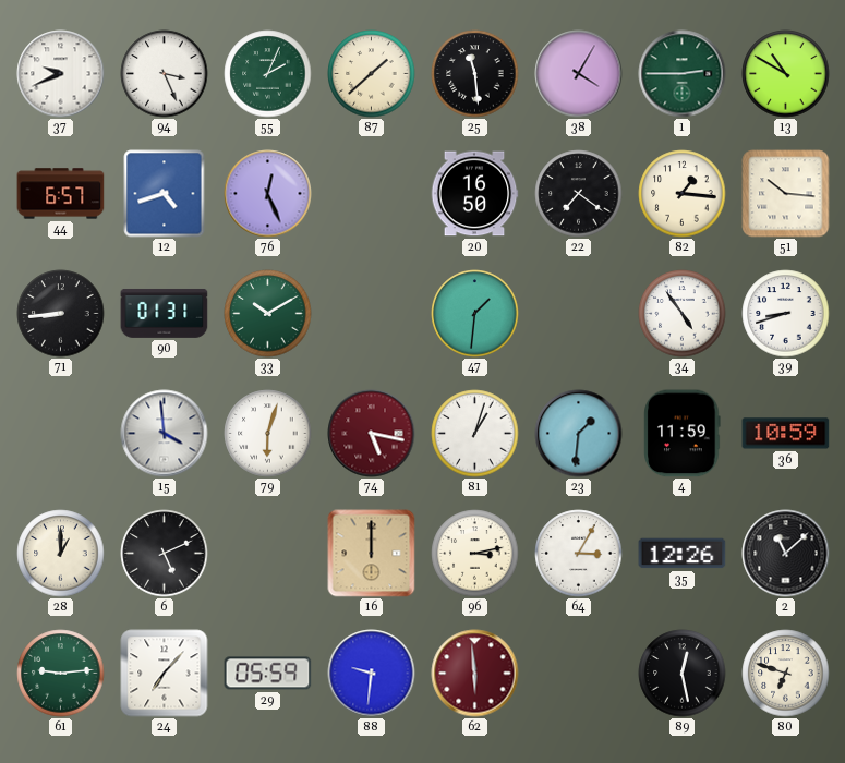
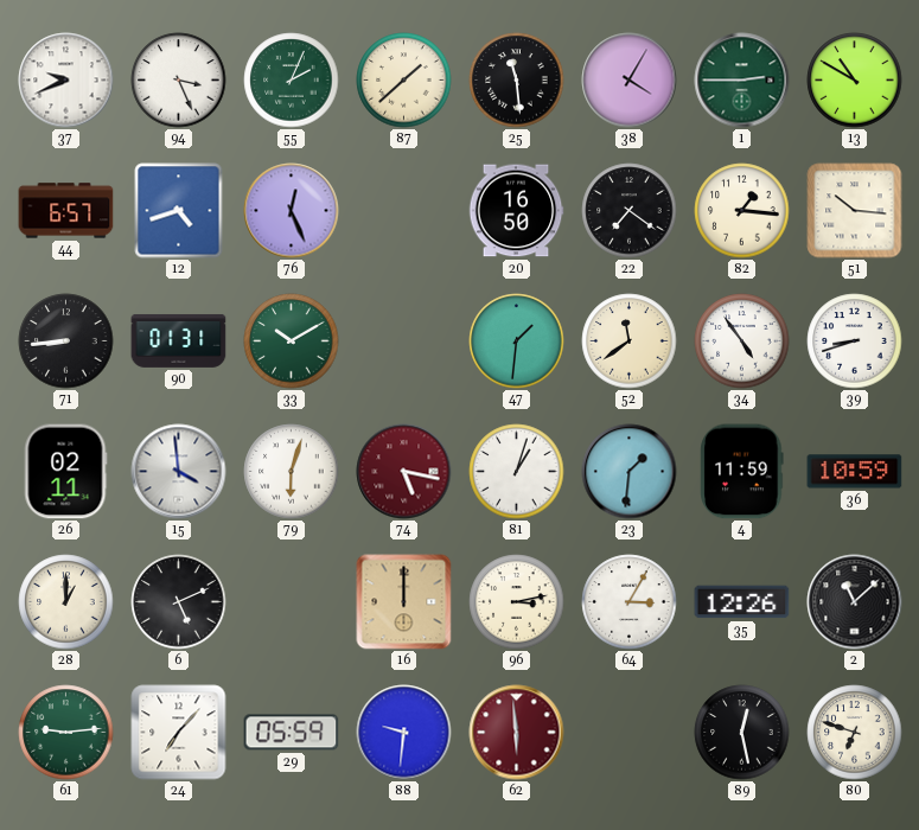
52: none -> 11:39
26: none -> 02:11
